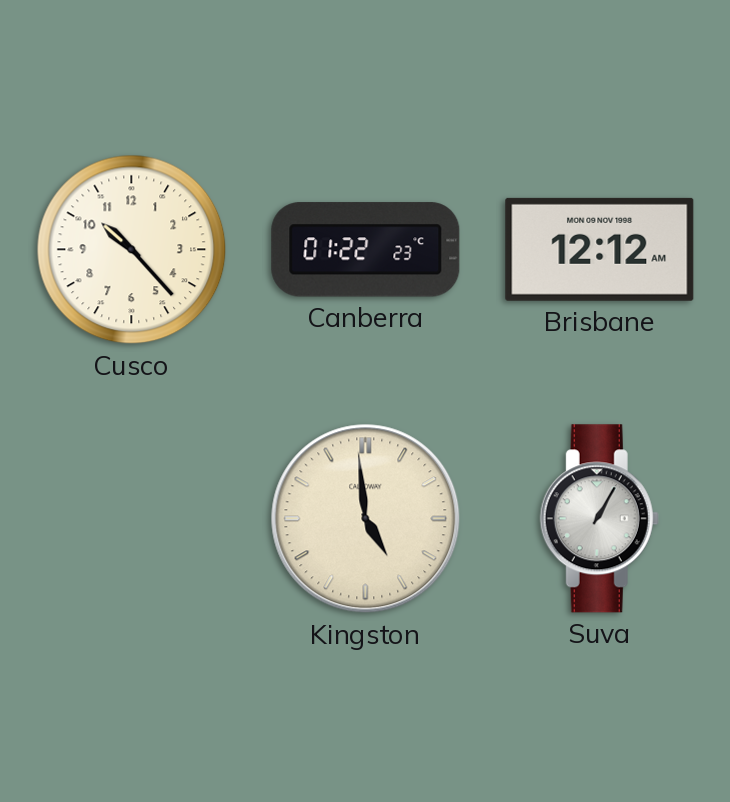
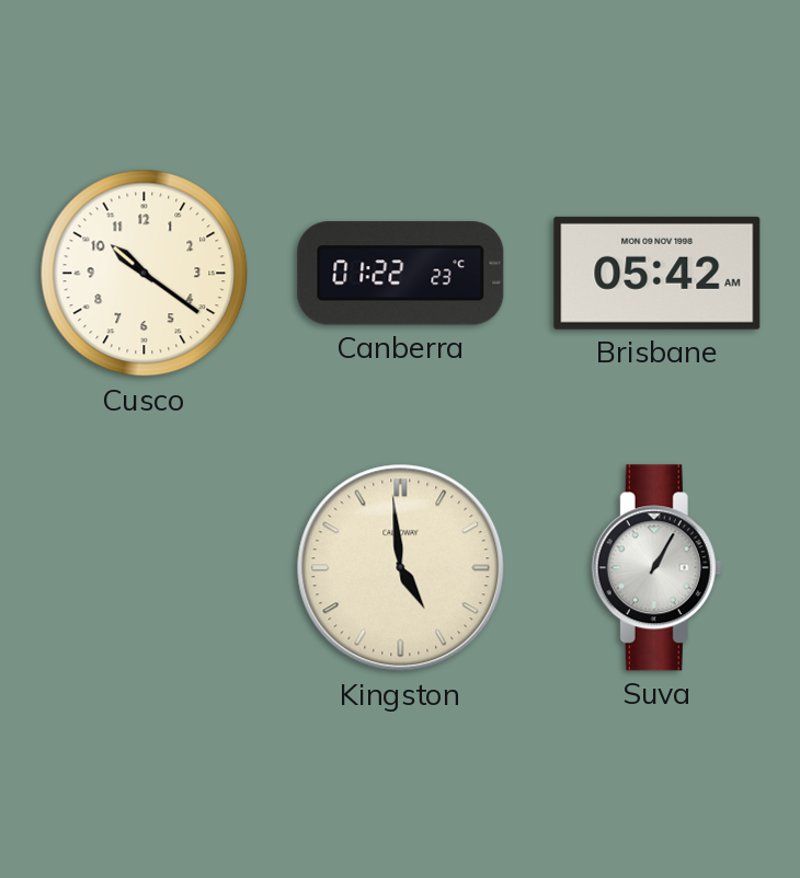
Cusco: 10:23 -> 10:21
Brisbane: 12:12 -> 05:42
